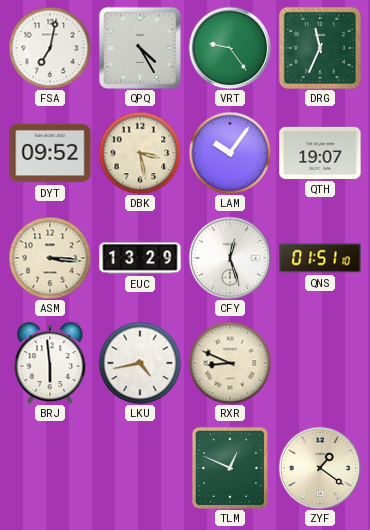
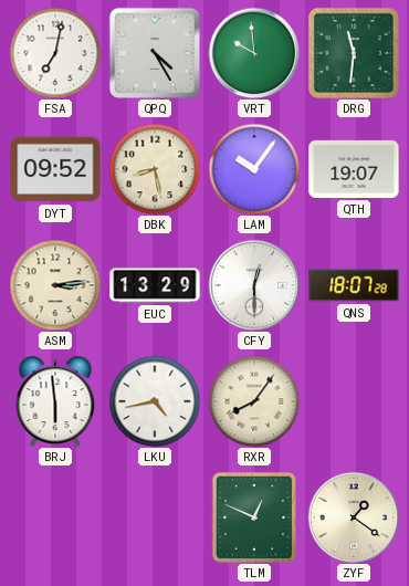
VRT: 9:24 -> 9:59
DRG: 11:34 -> 11:31
DBK: 3:28 -> 8:28
ASM: 3:16 -> 3:14
CFY: 12:27 -> 12:30
QNS: 01:51 -> 18:07
RXR: 8:49 -> 8:06
